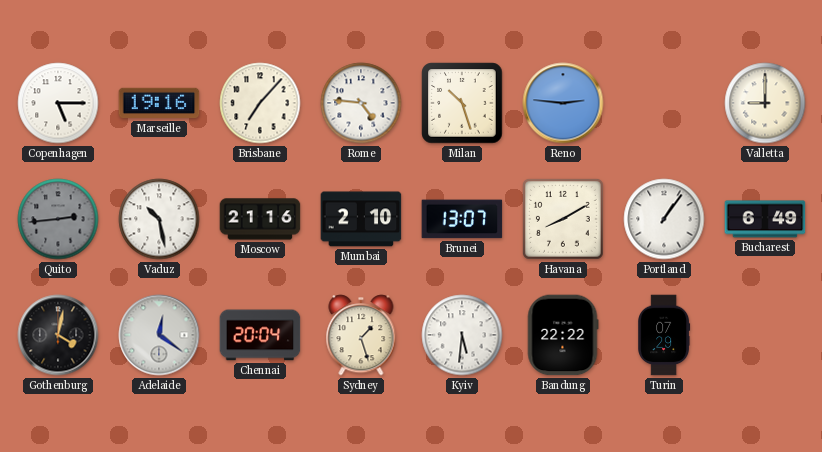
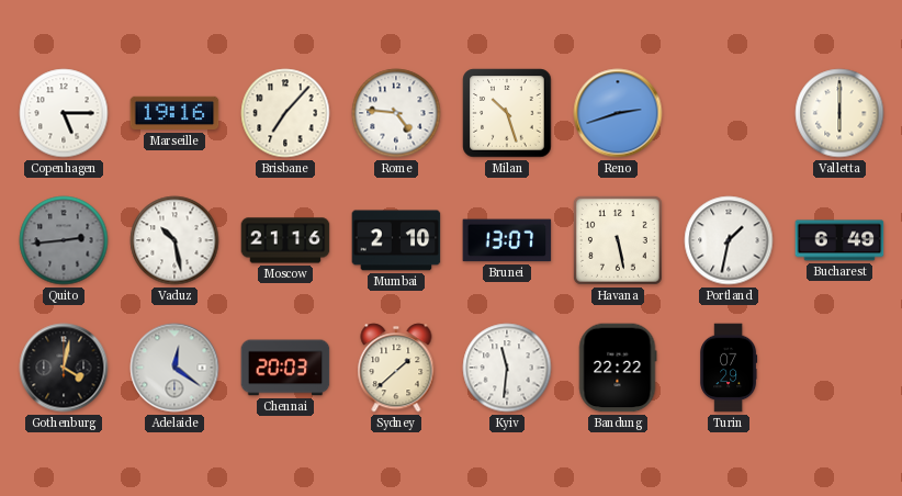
Reno: 2:46 -> 2:42
Valletta: 9:00 -> 6:00
Havana: 8:10 -> 5:28
Portland: 1:06 -> 1:32
Chennai: 20:04 -> 20:03
Sydney: 1:27 -> 1:38
Kyiv: 5:31 -> 11:31
